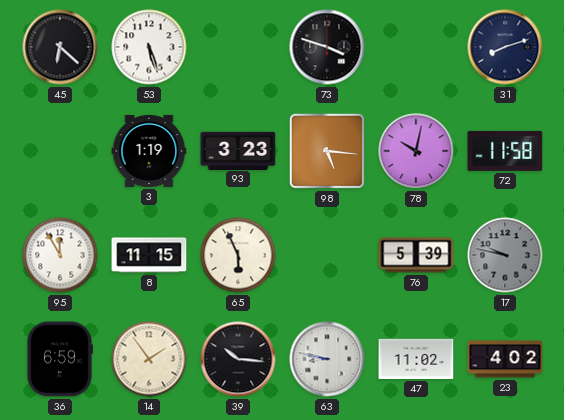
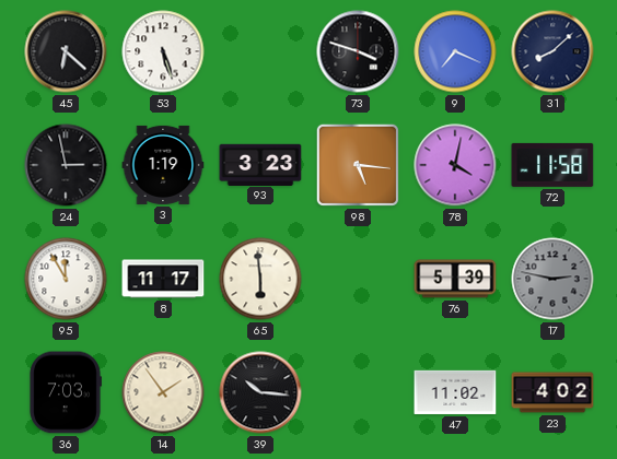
9: none -> 7:19
31: 8:12 -> 8:08
24: none -> 2:58
78: 10:02 -> 4:02
8: 11:15 -> 11:17
65: 5:56 -> 5:59
17: 9:47 -> 2:47
36: 6:59 -> 7:03
63: 8:47 -> none
